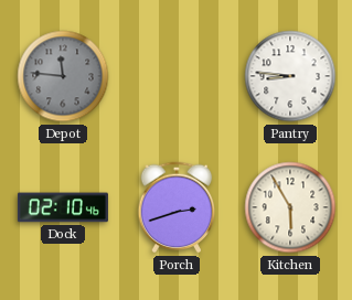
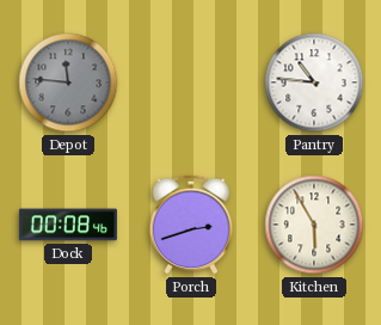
Pantry: 8:46 -> 10:46
Dock: 02:10 -> 00:08
